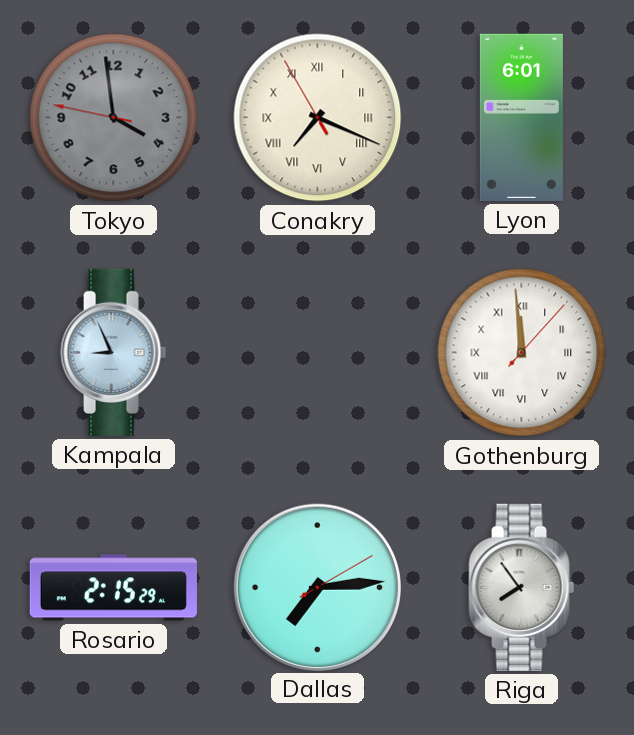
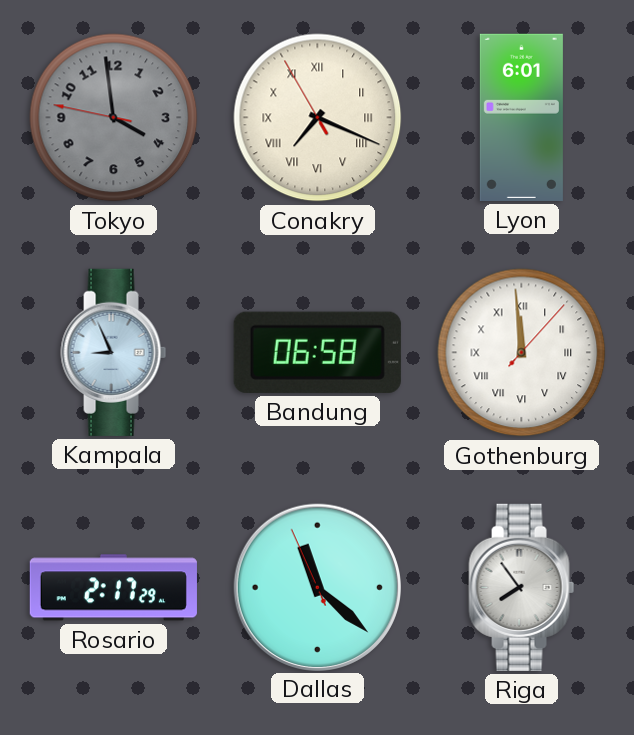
Bandung: none -> 06:58
Rosario: 2:15 -> 2:17
Dallas: 7:14 -> 11:21
